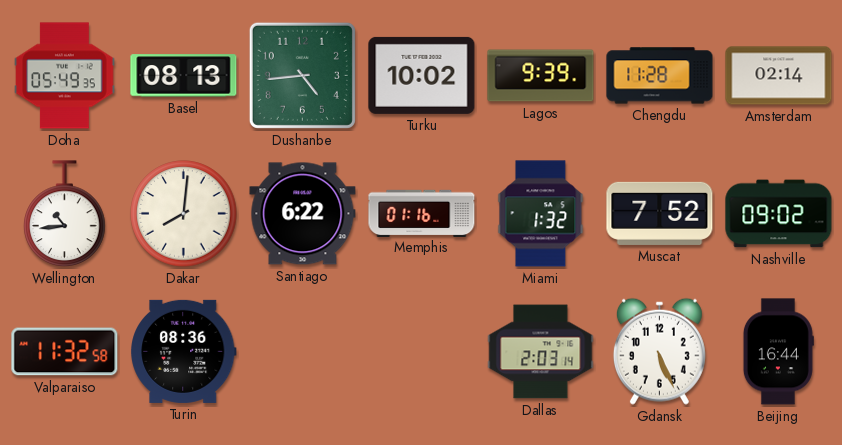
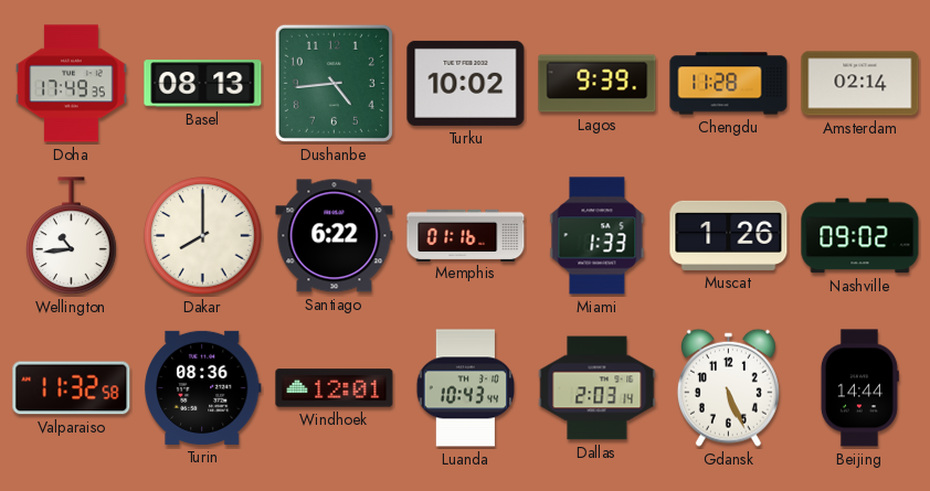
Doha: 05:49 -> 17:49
Dakar: 8:01 -> 8:00
Miami: 1:32 -> 1:33
Muscat: 7:52 -> 1:26
Windhoek: none -> 12:01
Luanda: none -> 10:43
Beijing: 16:44 -> 14:44
